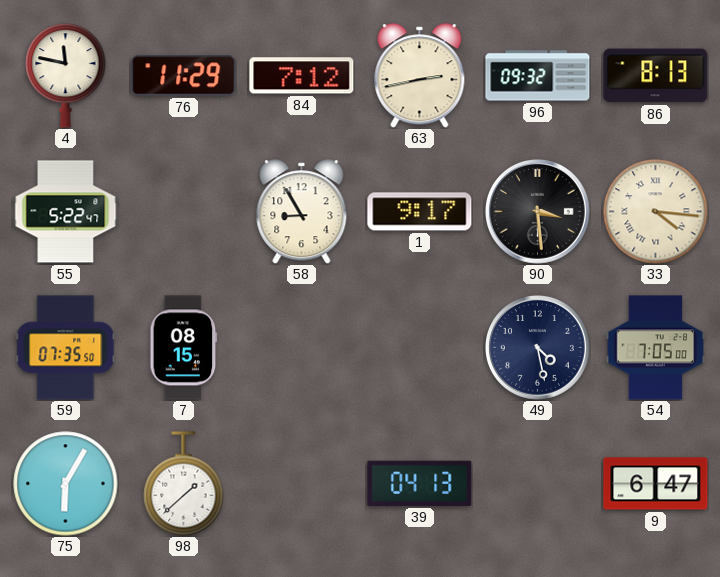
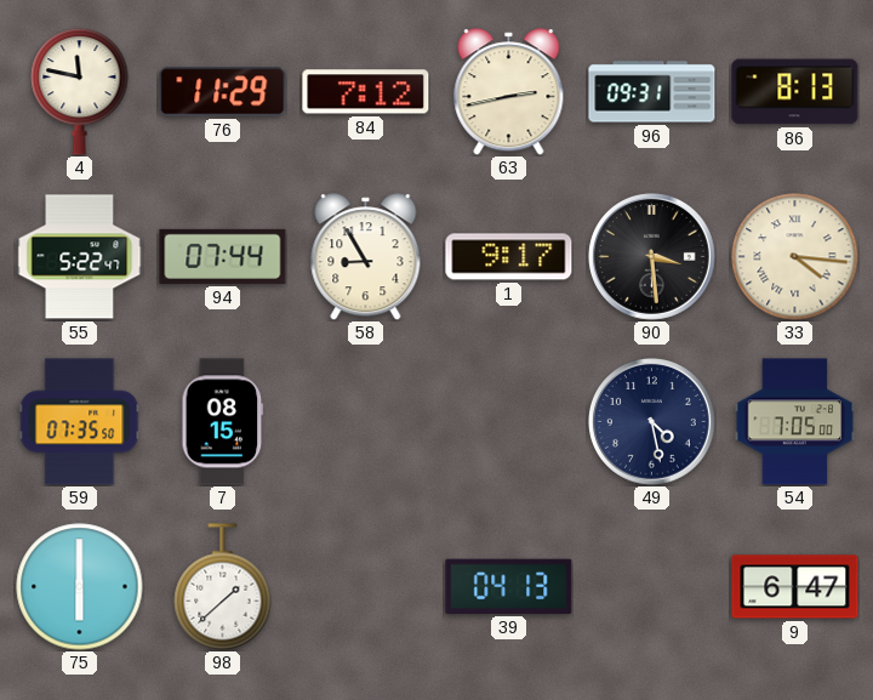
96: 09:32 -> 09:31
94: none -> 07:44
75: 6:05 -> 6:00
